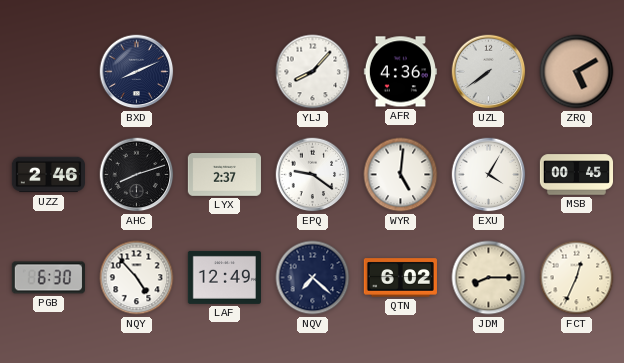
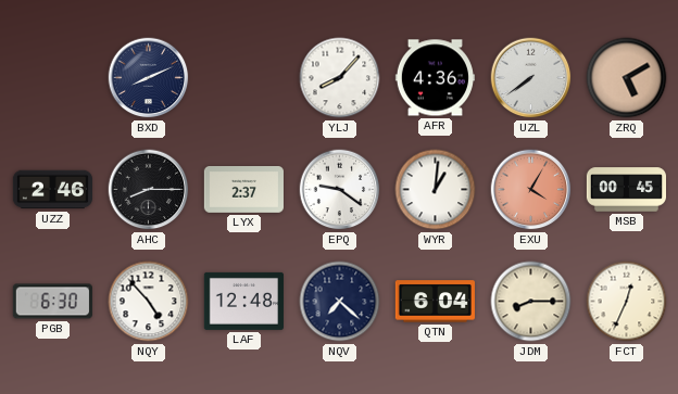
AHC: 8:12 -> 8:15
WYR: 5:01 -> 1:01
EXU dial: white -> salmon
LAF: 12:49 -> 12:48
QTN: 6:02 -> 6:04
